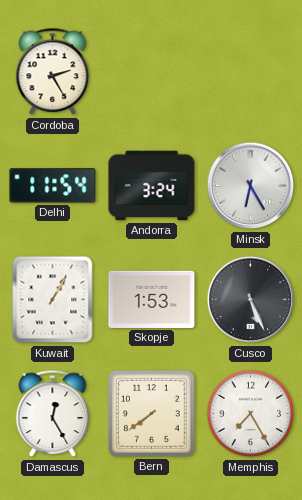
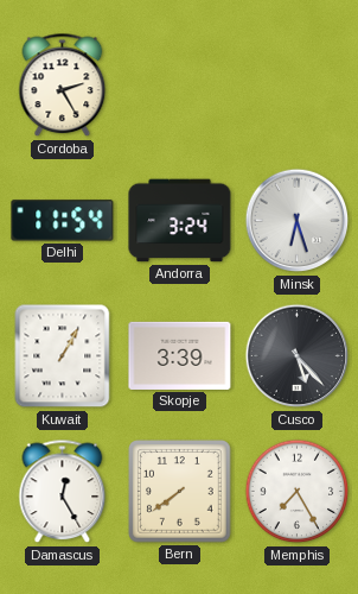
Minsk: 6:25 -> 6:27
Skopje: 1:53 -> 3:39
Cusco: 5:26 -> 5:23
